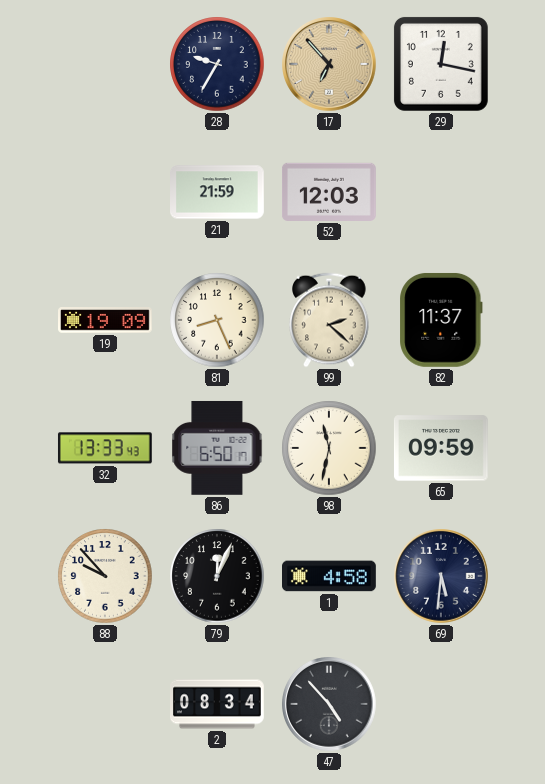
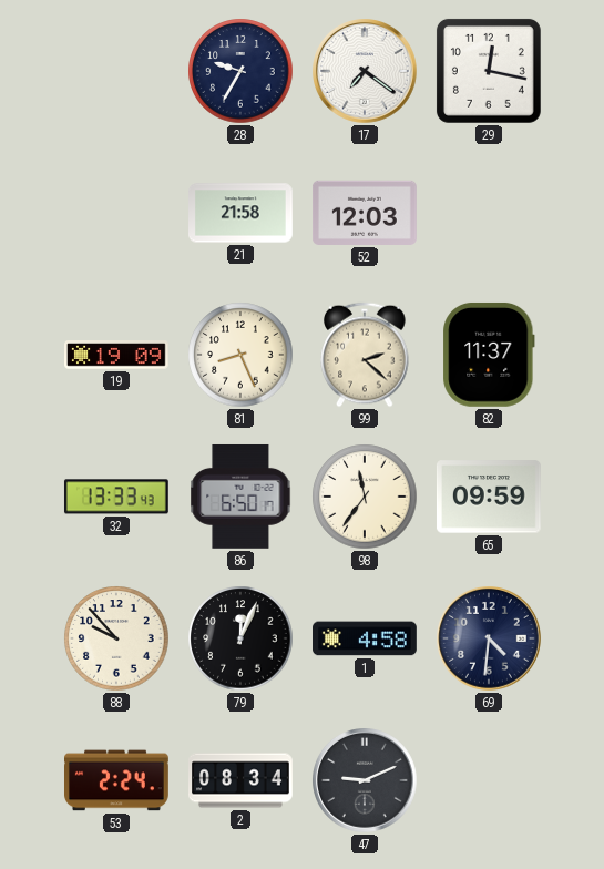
17: 6:53 -> 7:21
17 dial: champagne -> white
21: 21:59 -> 21:58
98: 11:32 -> 11:36
69: 5:31 -> 4:31
53: none -> 2:24
47: 4:53 -> 9:11
